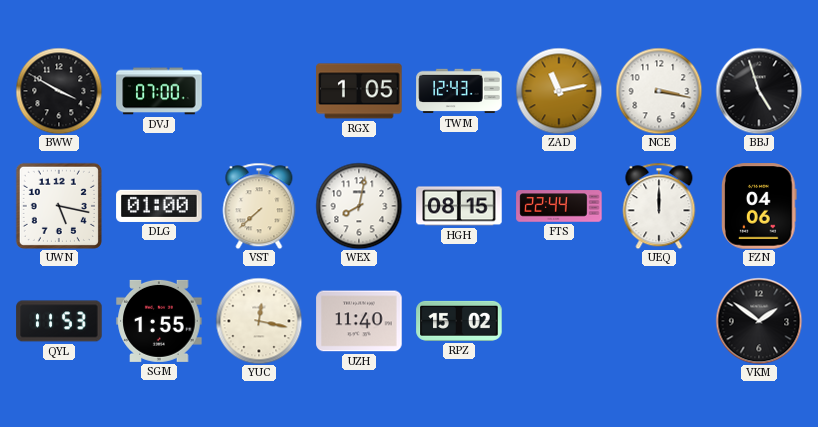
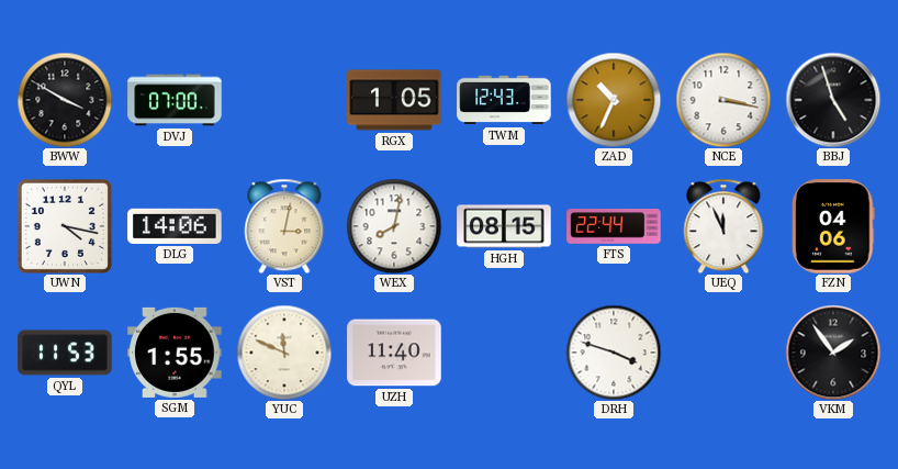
ZAD: 11:13 -> 10:34
UWN: 5:17 -> 4:17
DLG: 01:00 -> 14:06
VST: 7:38 -> 3:02
UEQ: 12:00 -> 11:56
YUC: 12:17 -> 11:49
RPZ: 15:02 -> none
DRH: none -> 3:48
VKM: 1:51 -> 1:54
